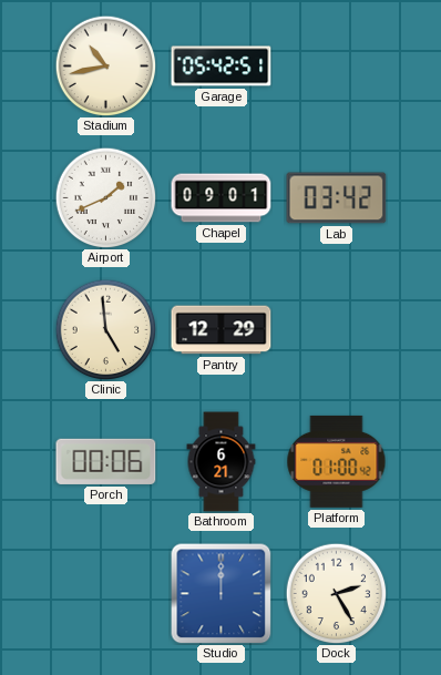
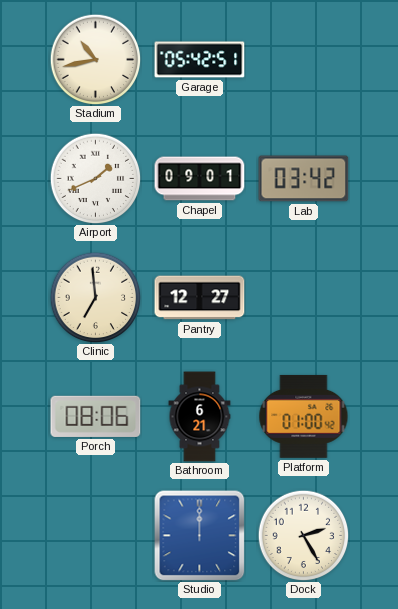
Clinic: 4:59 -> 6:59
Pantry: 12:29 -> 12:27
Porch: 00:06 -> 08:06
